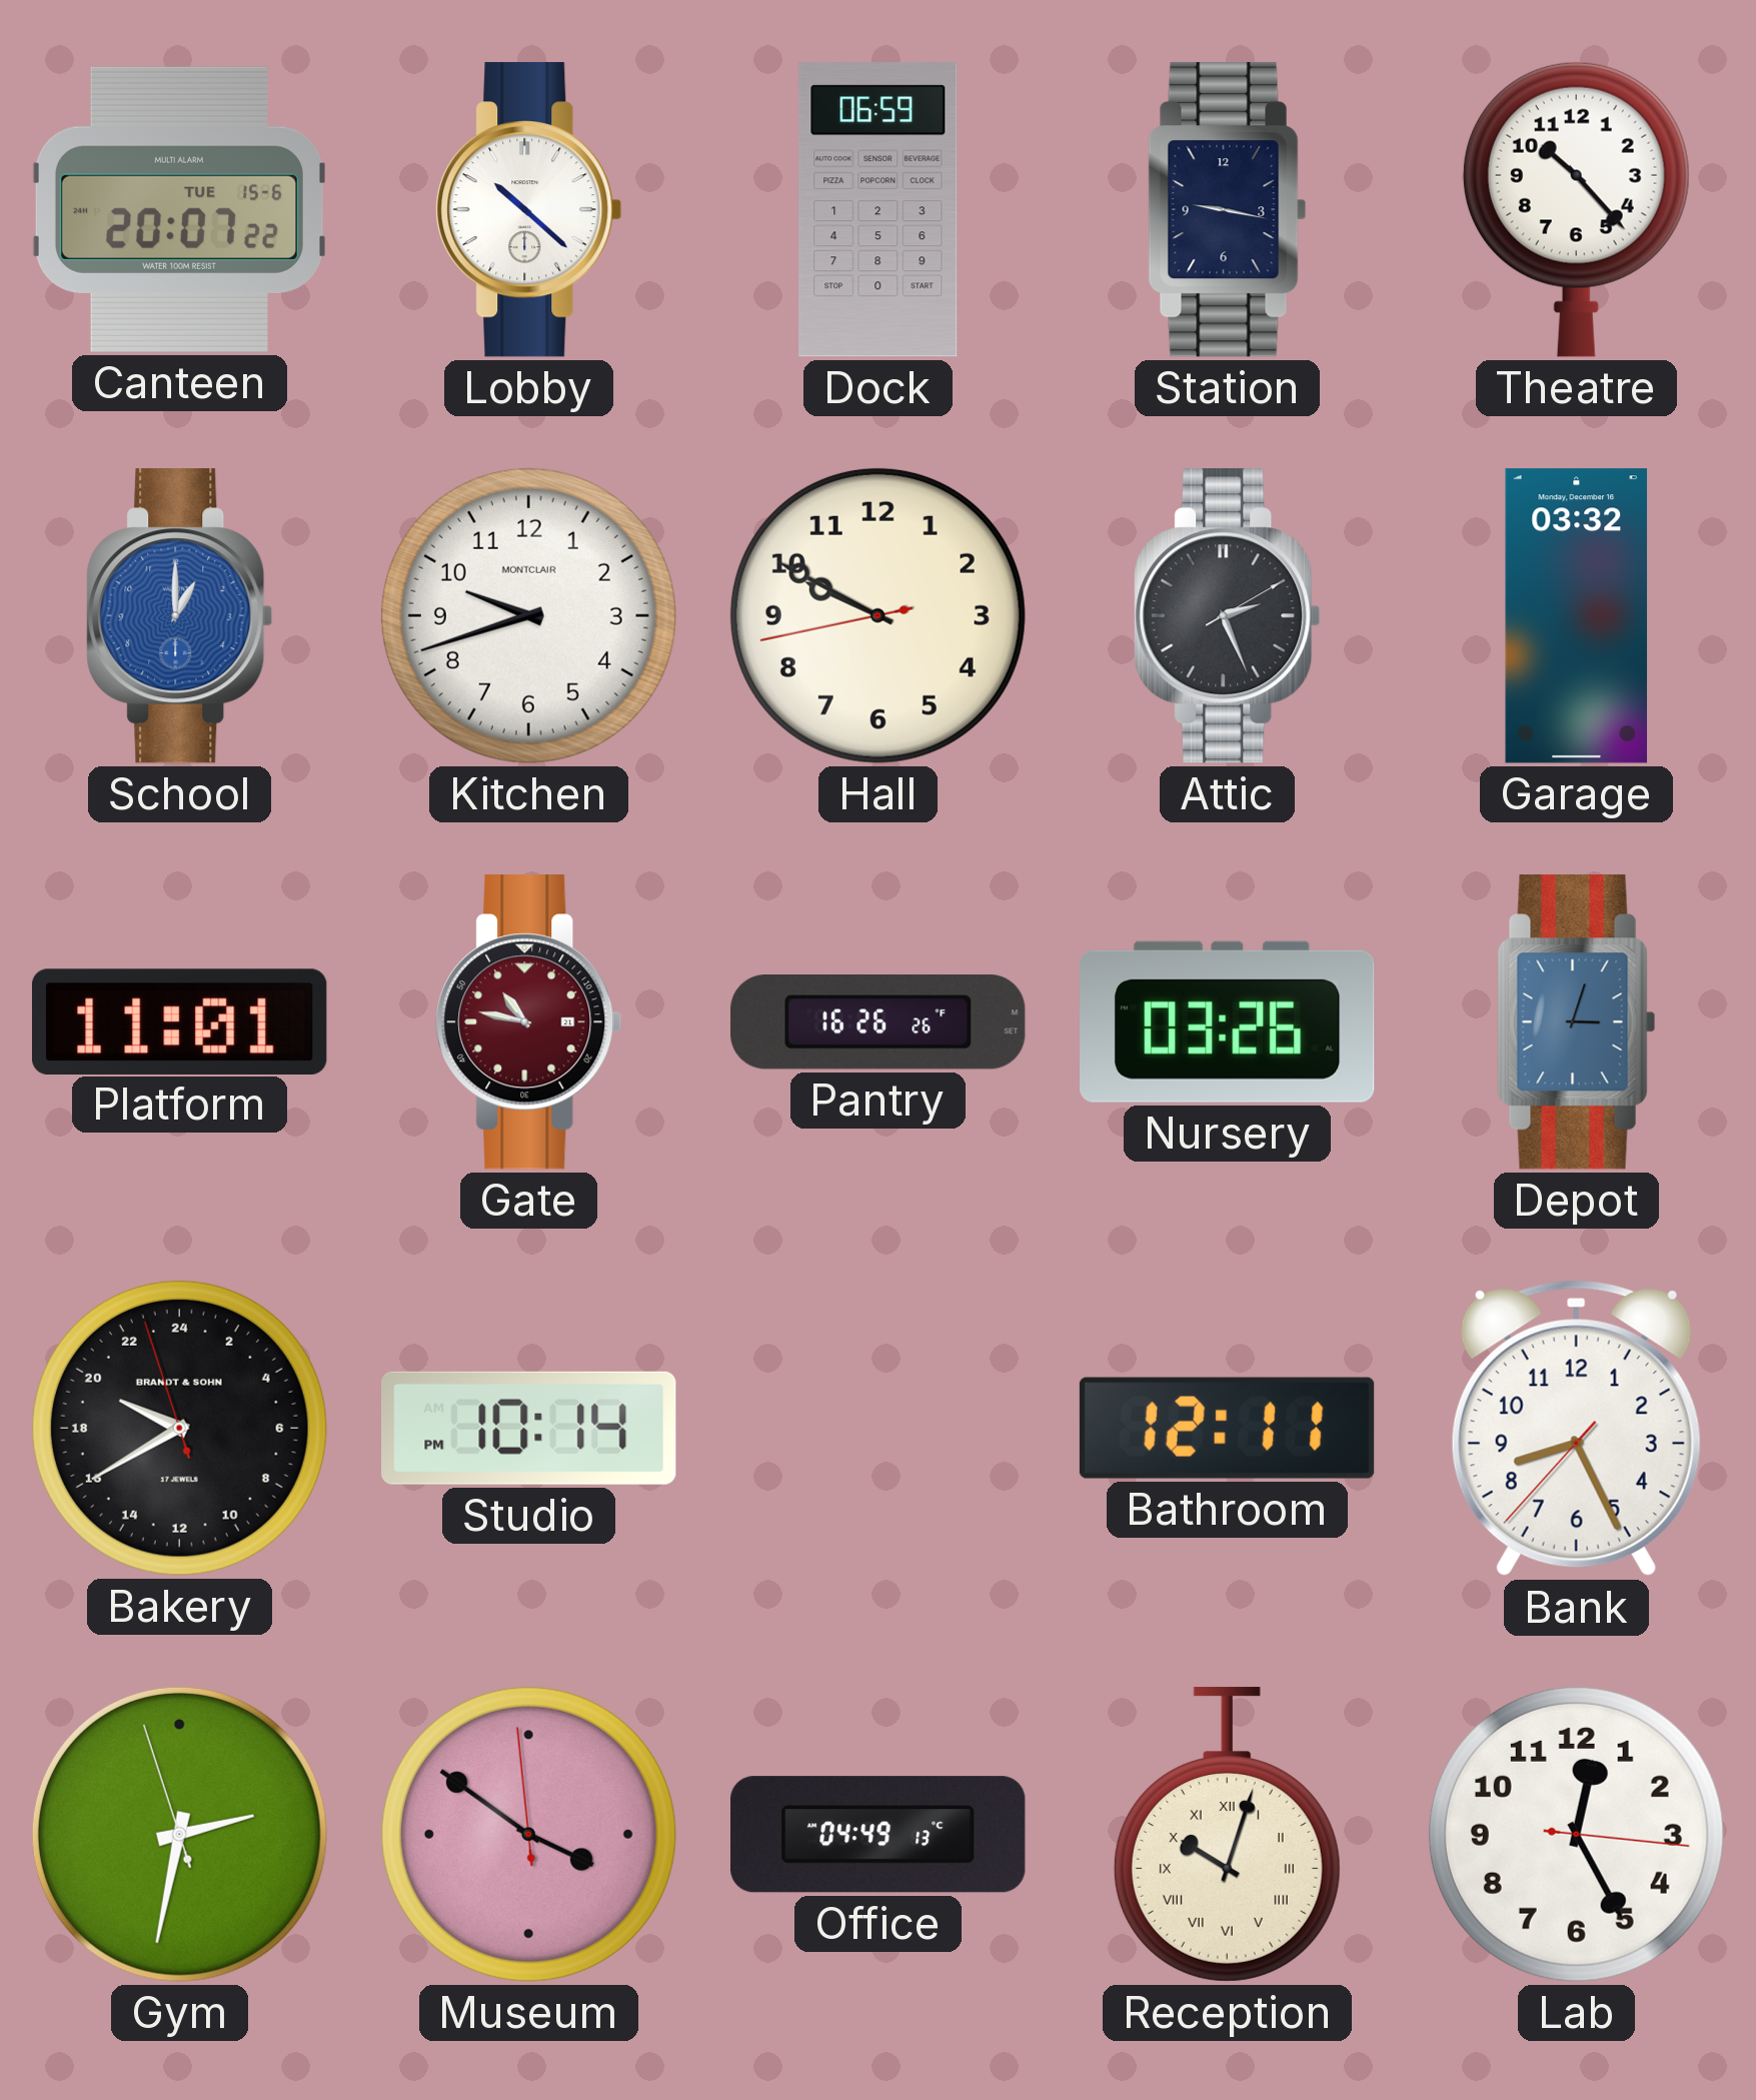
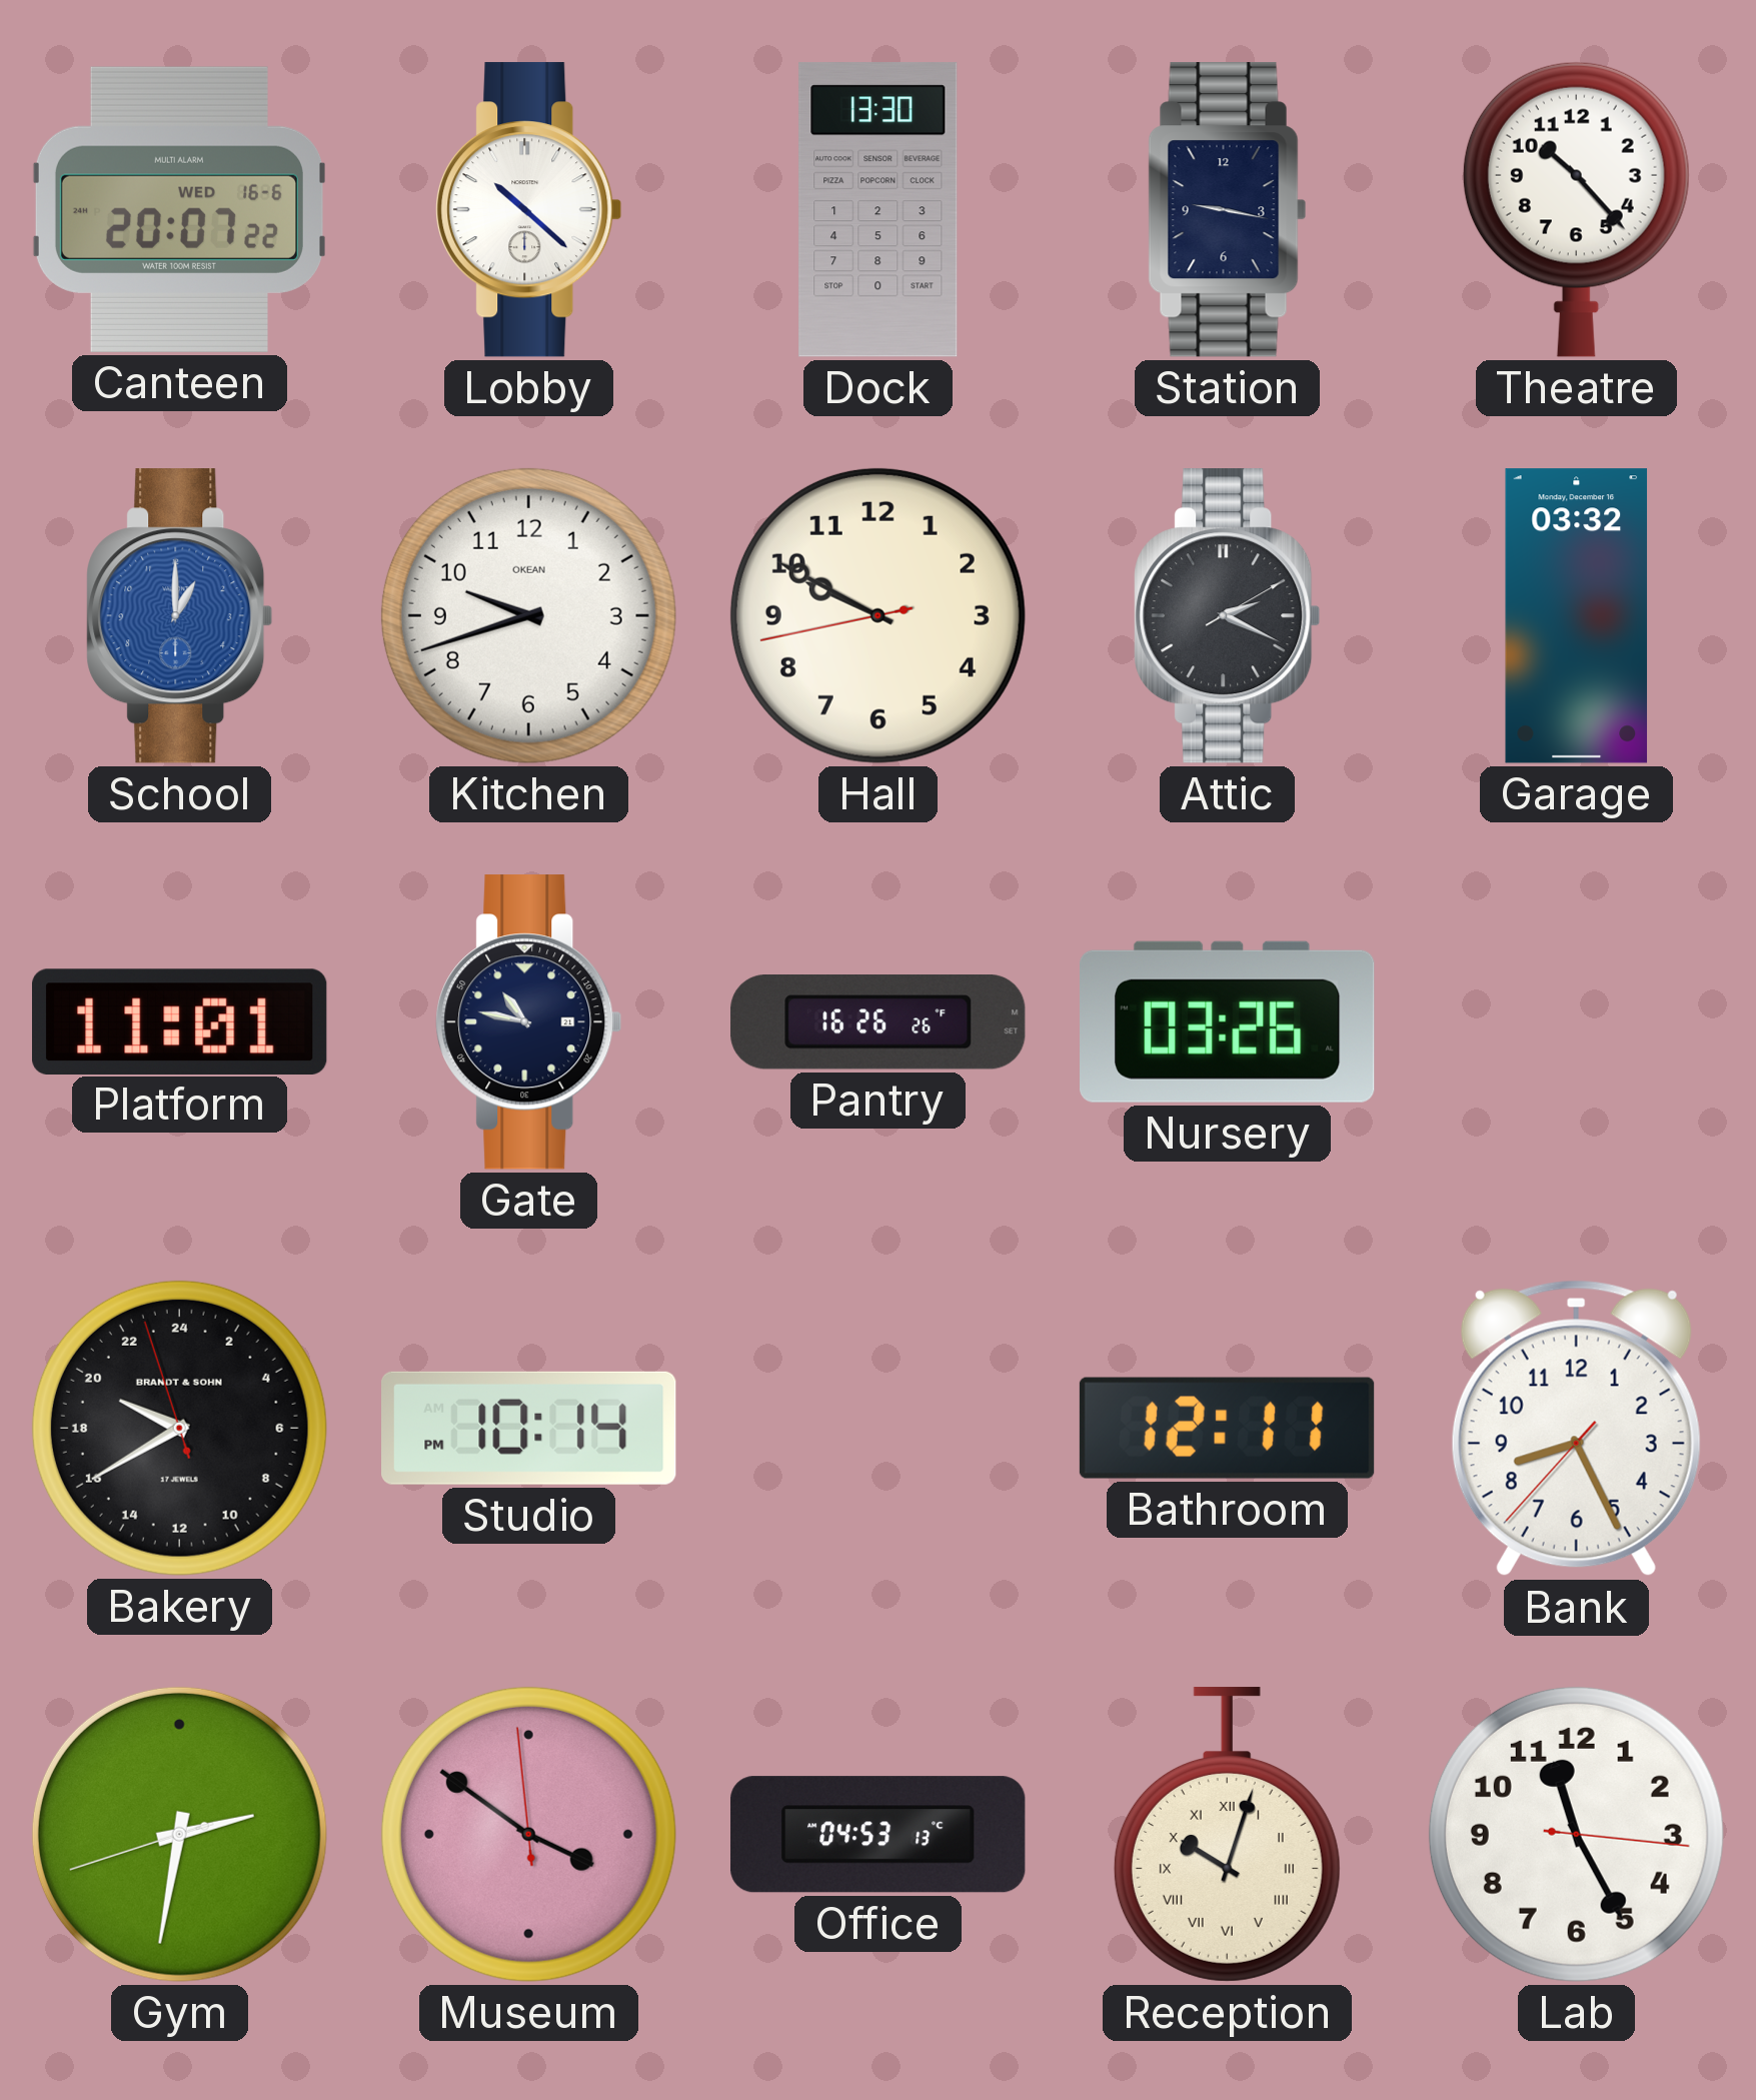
Canteen date: TUE 15-6 -> WED 16-6
Dock: 06:59 -> 13:30
Kitchen brand: MONTCLAIR -> OKEAN
Attic: 2:26 -> 2:19
Gate dial: burgundy -> navy
Depot: 3:03 -> none
Gym: 2:31:57 -> 2:31:42
Office: 04:49 -> 04:53
Lab: 12:25 -> 11:25
